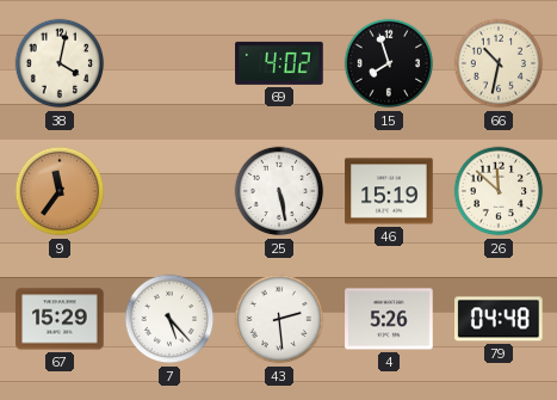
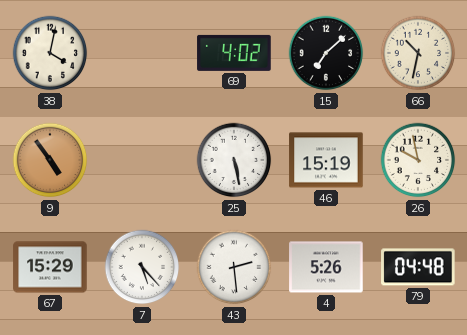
15: 7:57 -> 7:08
9: 11:36 -> 4:54
26: 11:52 -> 9:58
